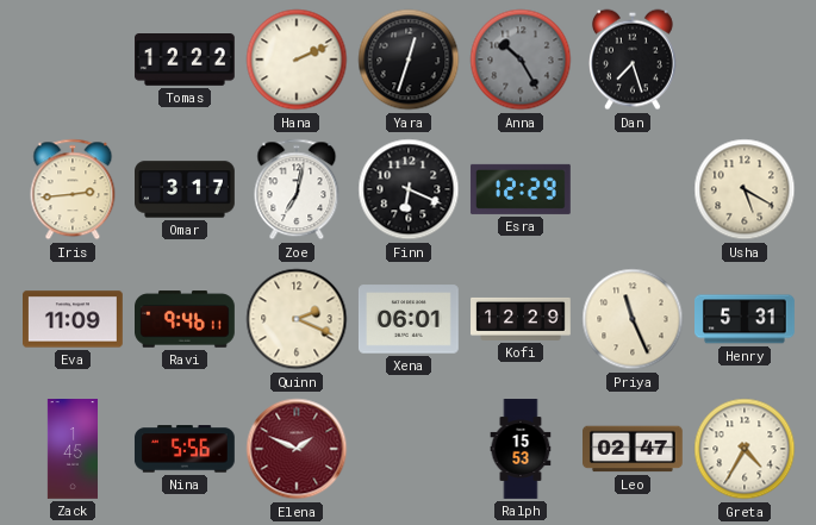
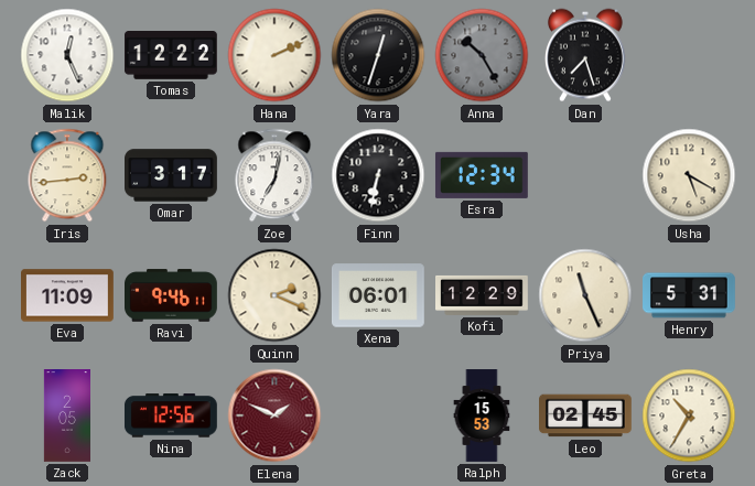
Malik: none -> 12:26
Finn: 6:19 -> 6:32
Esra: 12:29 -> 12:34
Zack: 1:45 -> 2:05
Nina: 5:56 -> 12:56
Leo: 02:47 -> 02:45
Greta: 4:35 -> 10:35
